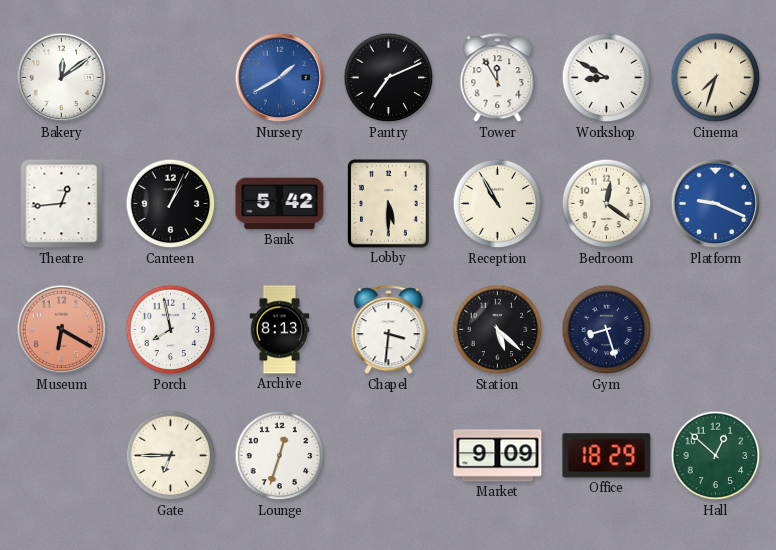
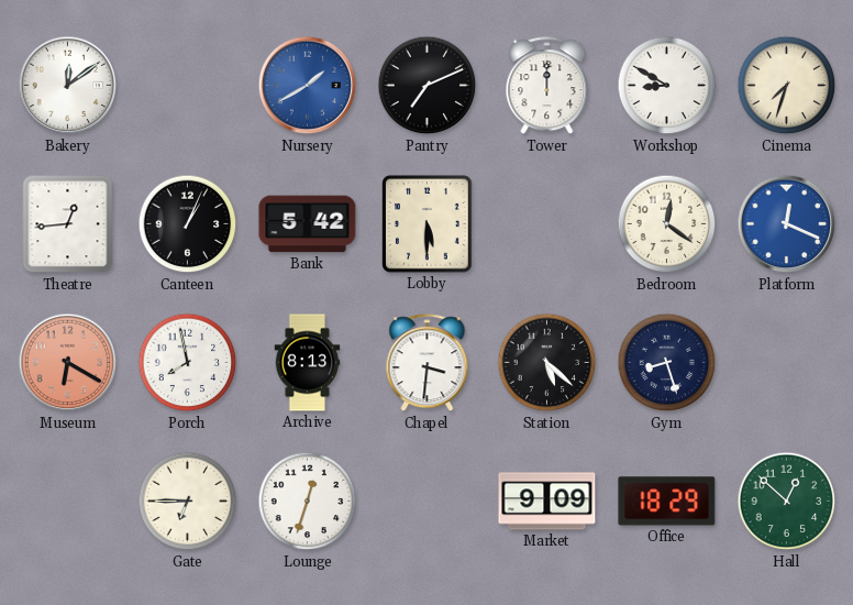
Tower: 11:55 -> 12:00
Reception: 10:55 -> none
Platform: 9:19 -> 12:19
